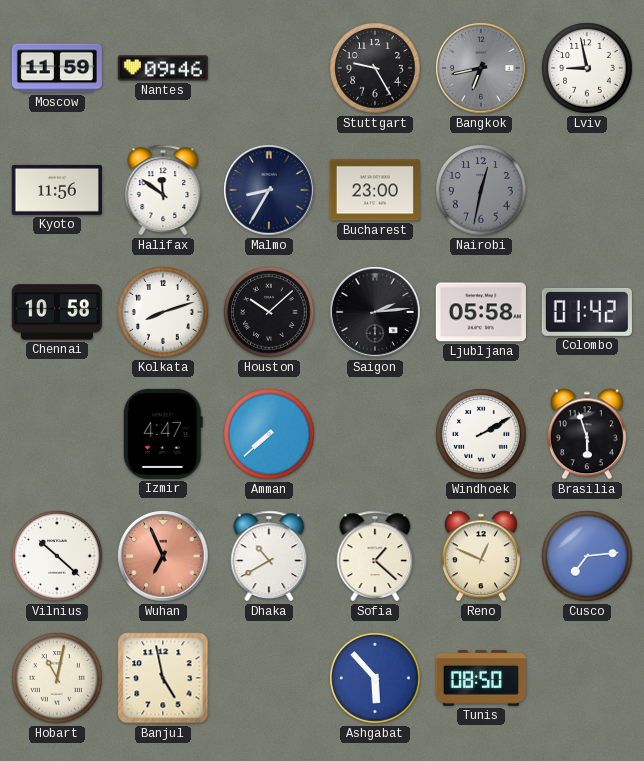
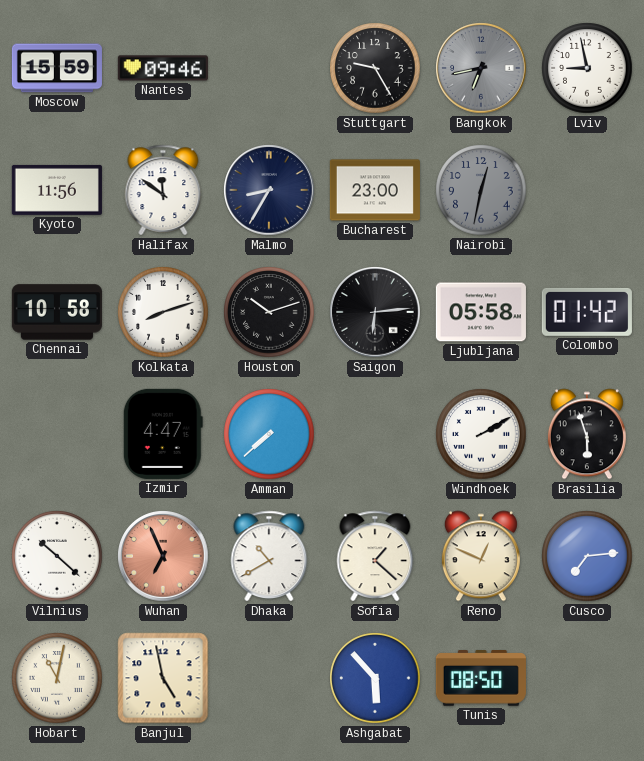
Moscow: 11:59 -> 15:59
Houston: 10:08 -> 10:12
Saigon: 2:14 -> 6:14
